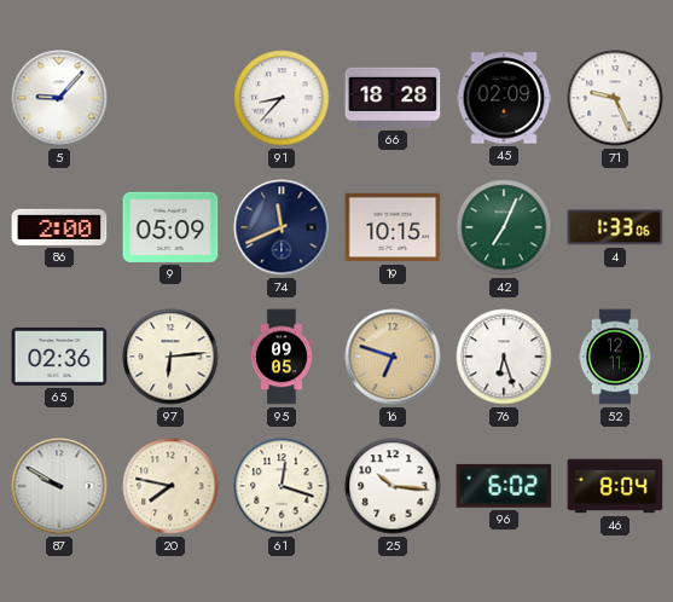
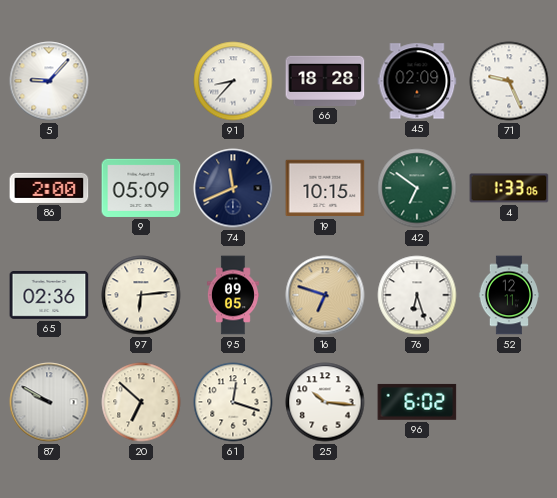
42: 7:04 -> 6:51
20: 7:47 -> 6:52
46: 8:04 -> none
